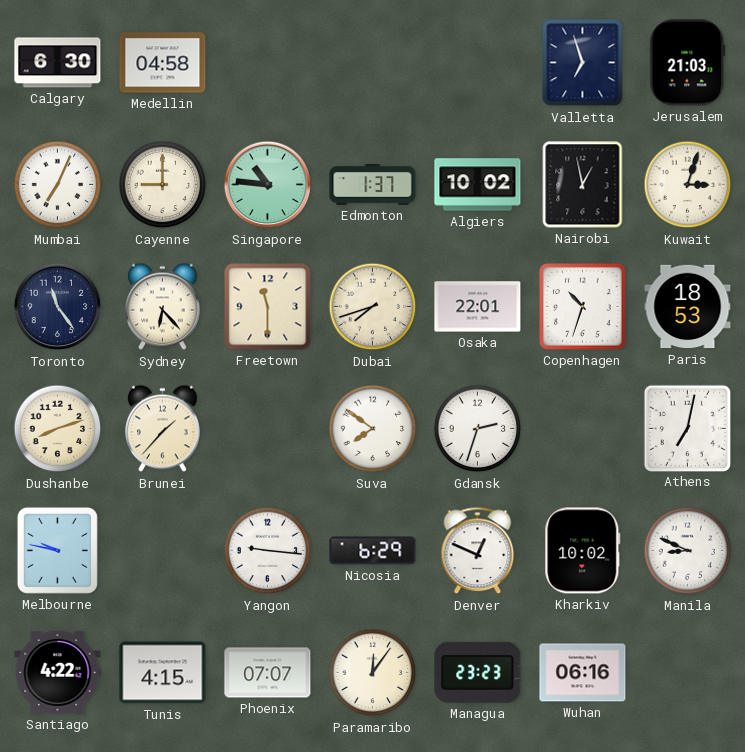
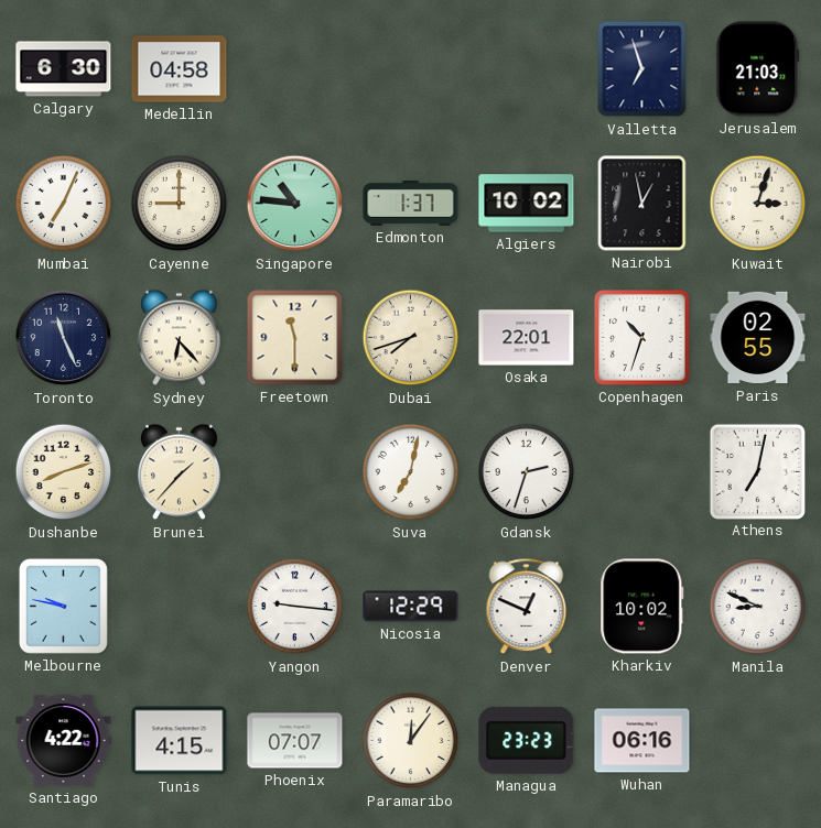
Toronto: 11:24 -> 11:26
Paris: 18:53 -> 02:55
Suva: 7:51 -> 7:02
Nicosia: 6:29 -> 12:29
